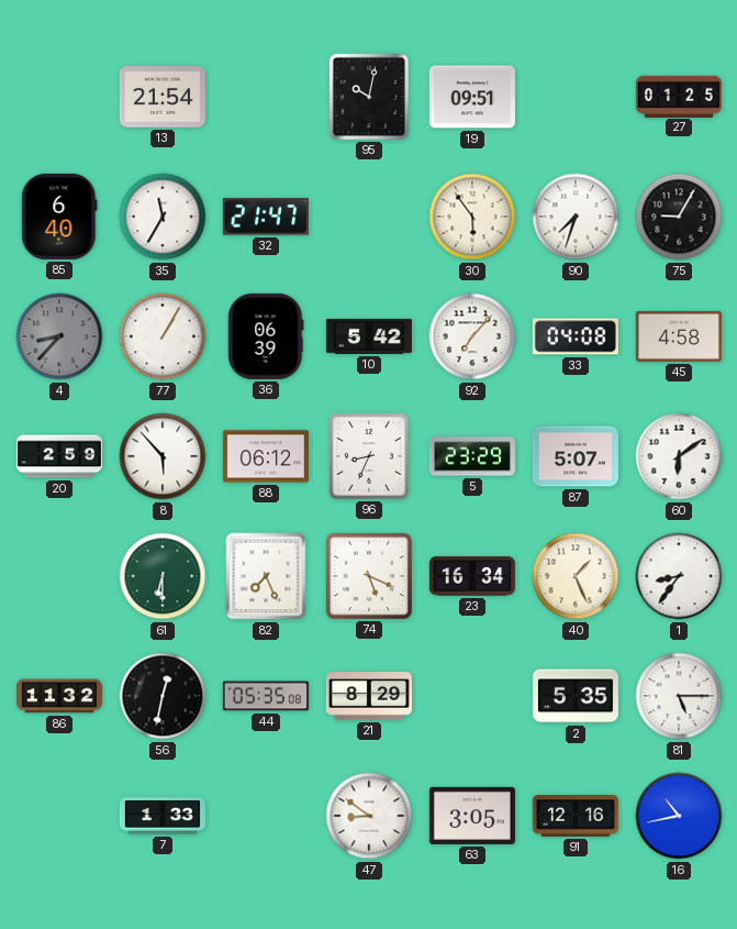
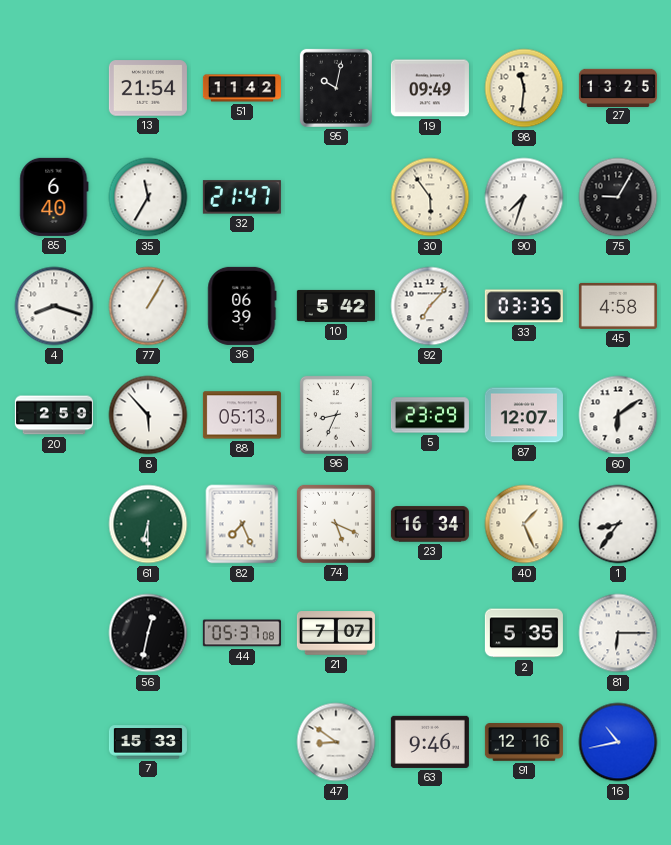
51: none -> 11:42
19: 09:51 -> 09:49
98: none -> 11:31
27: 01:25 -> 13:25
4: 8:37 -> 8:18
4 dial: grey -> white
33: 04:08 -> 03:35
88: 06:12 -> 05:13
87: 5:07 -> 12:07
86: 11:32 -> none
44: 05:35 -> 05:37
21: 8:29 -> 7:07
81: 5:15 -> 6:15
7: 1:33 -> 15:33
63: 3:05 -> 9:46
